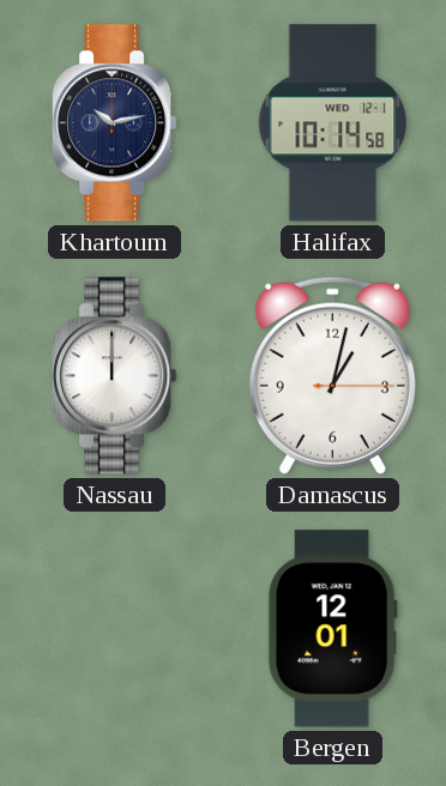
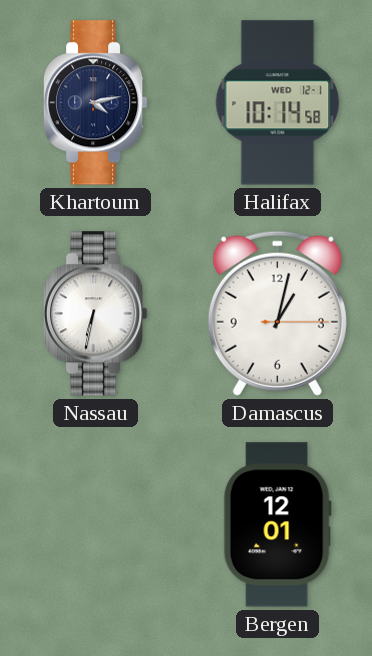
Khartoum: 10:13 -> 4:13
Nassau: 12:00 -> 6:32
